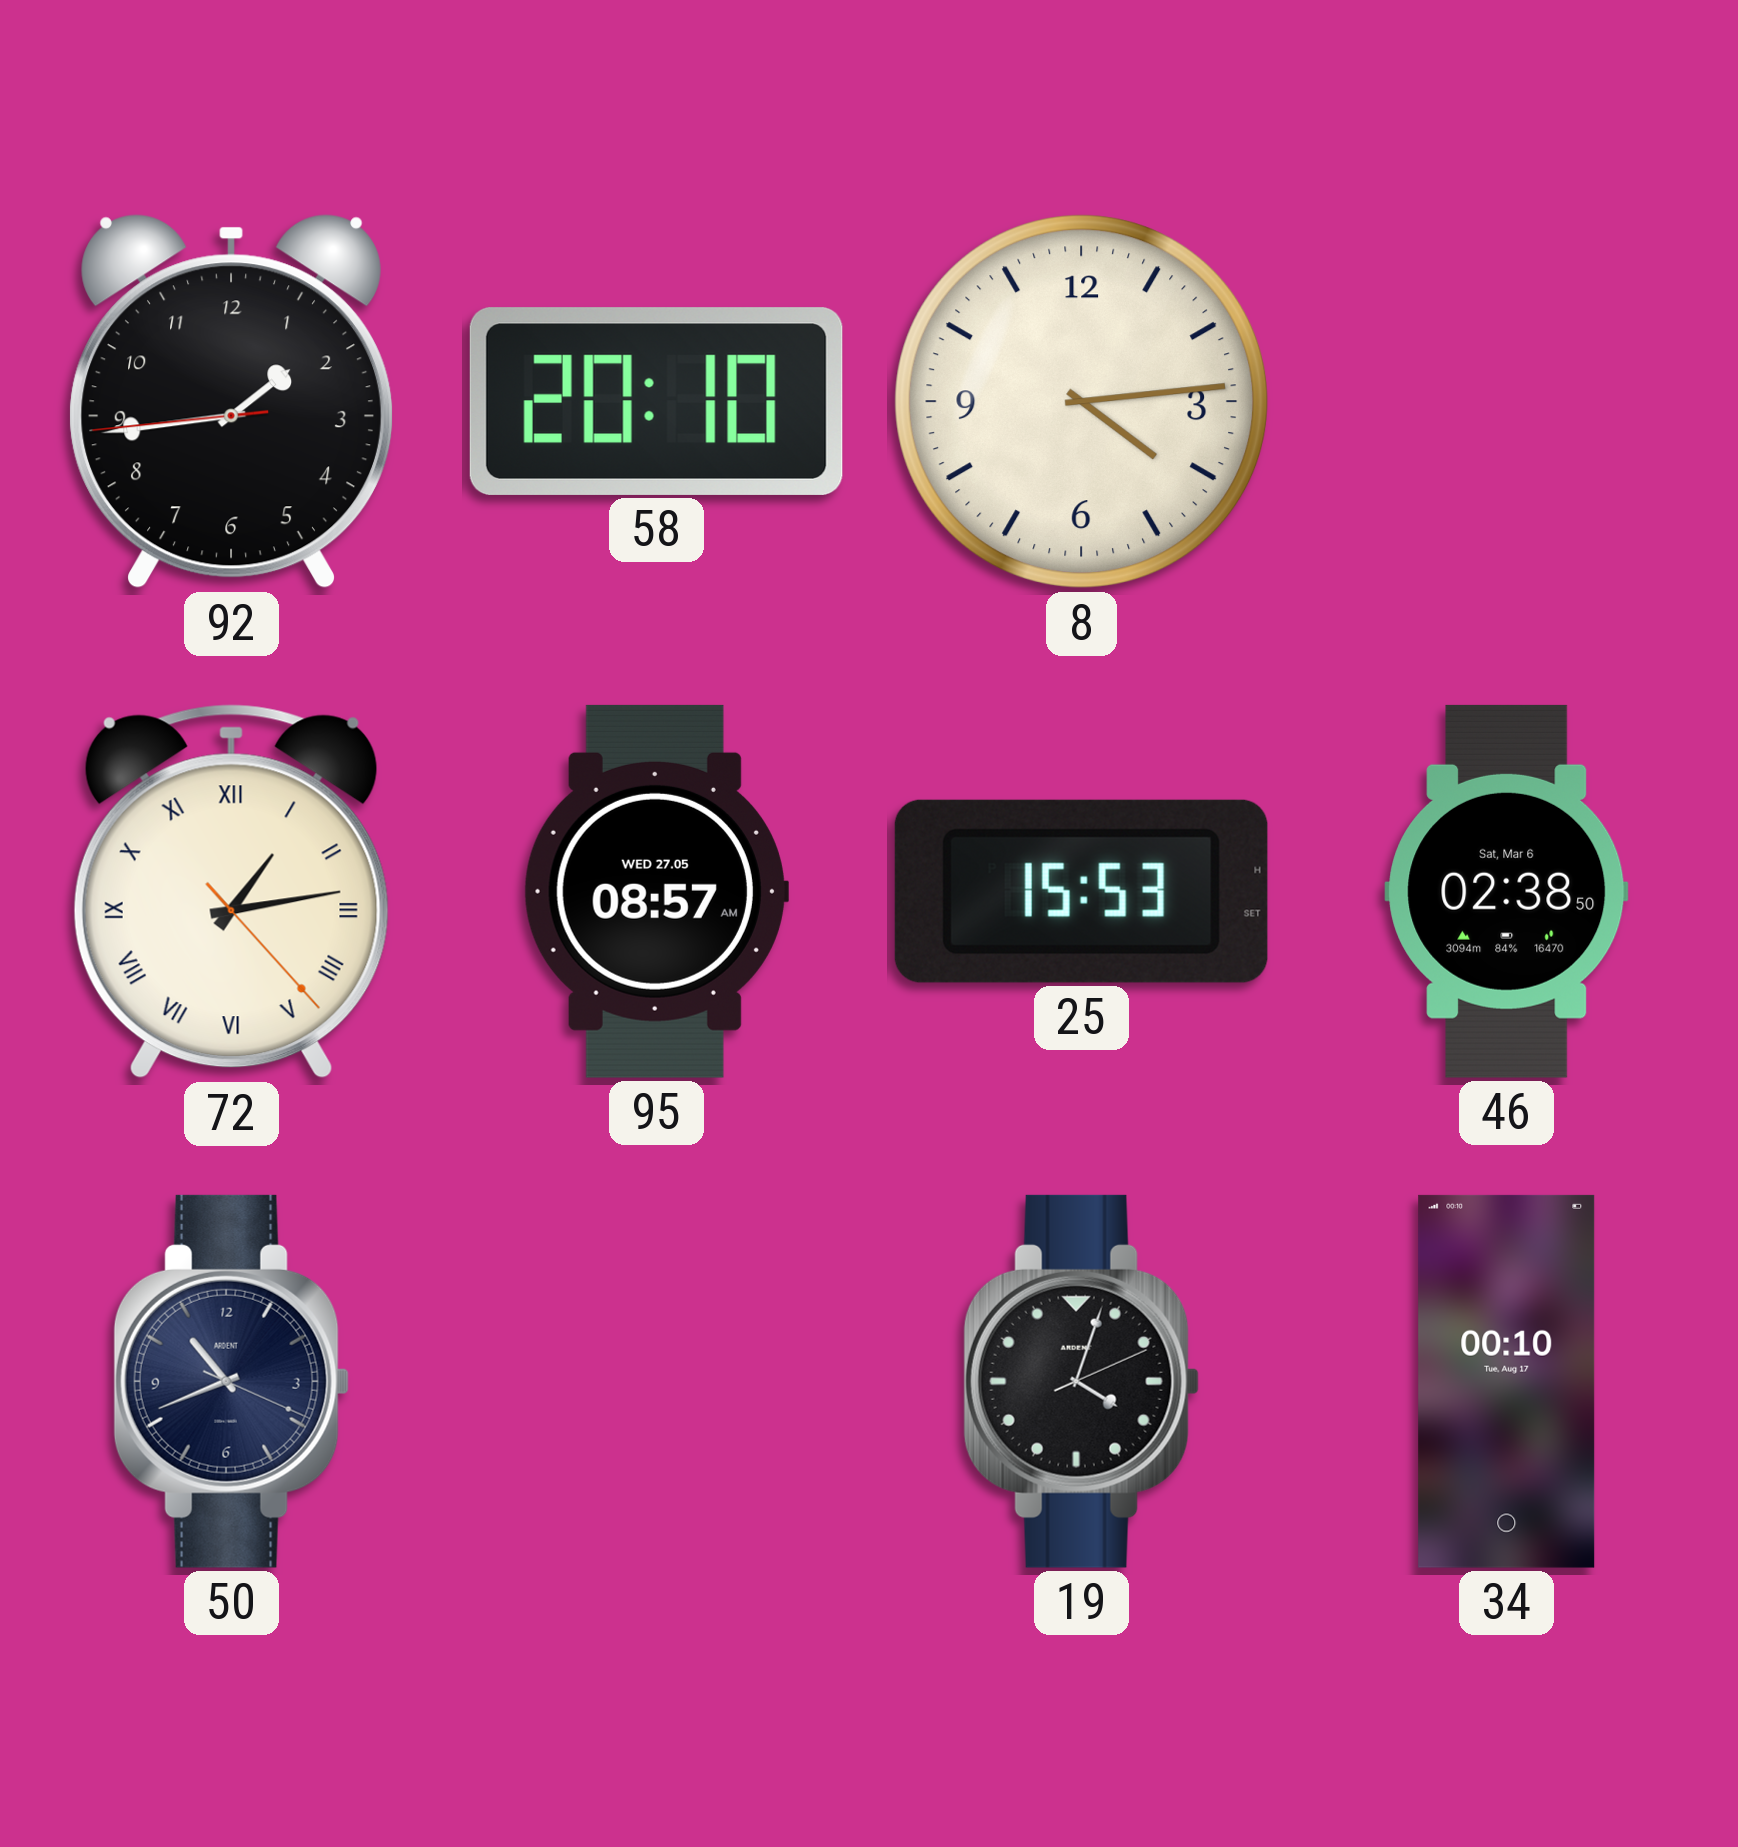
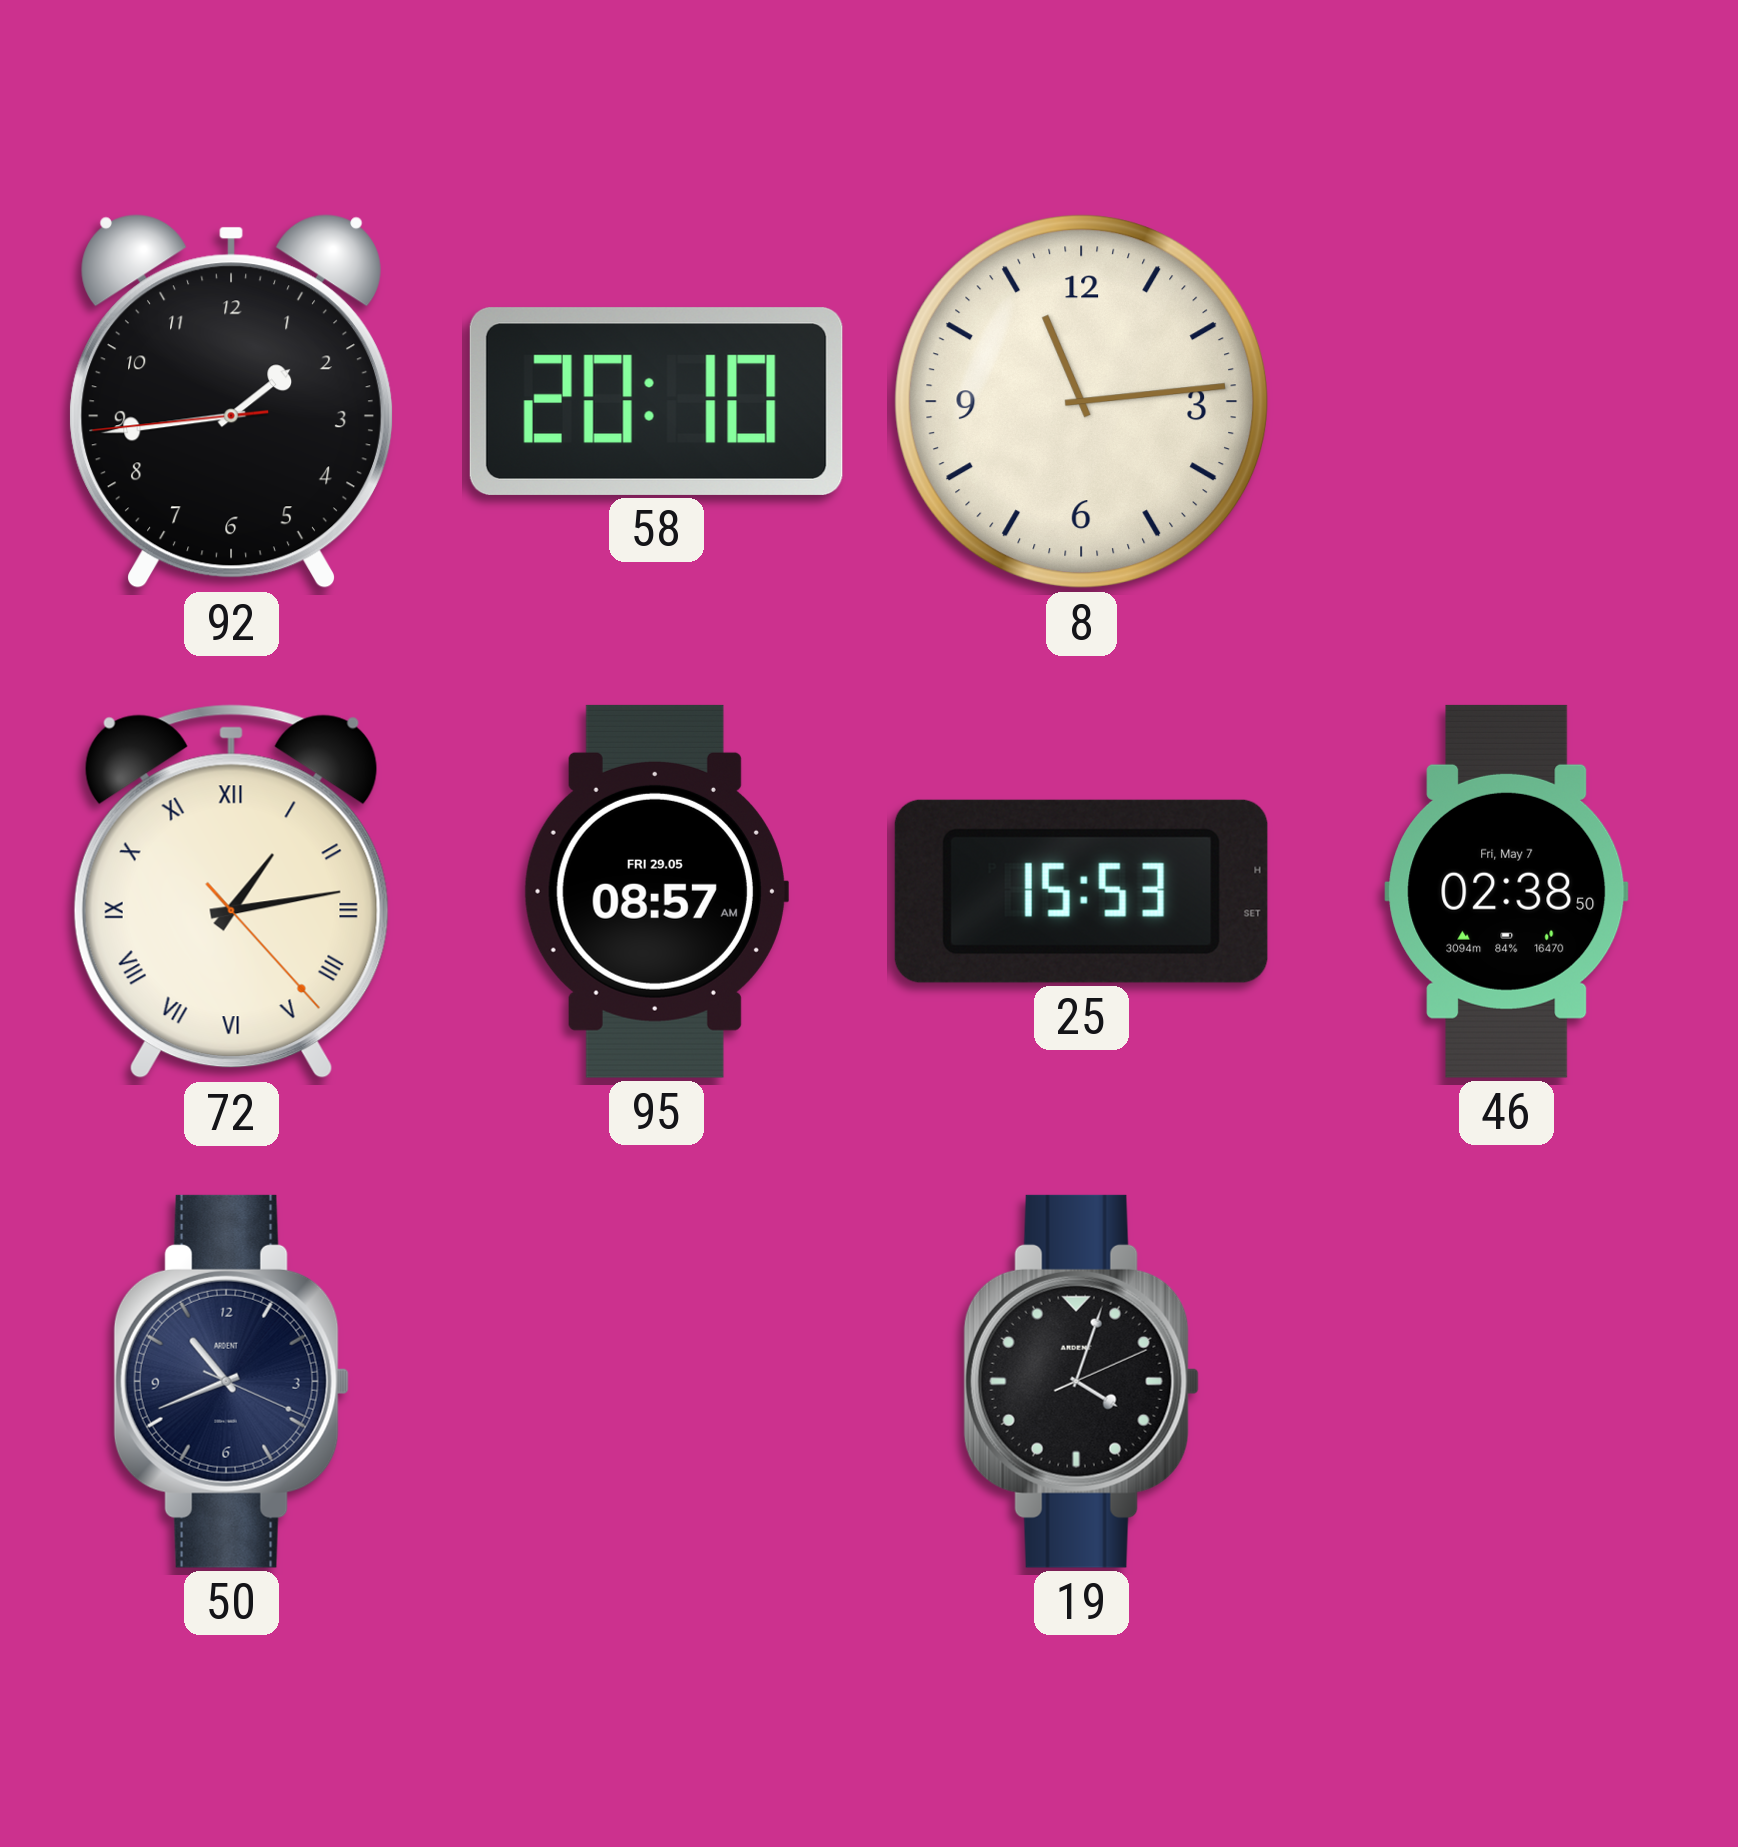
8: 4:14 -> 11:14
95 date: WED 27.05 -> FRI 29.05
46 date: Sat, Mar 6 -> Fri, May 7
34: 00:10 -> none
